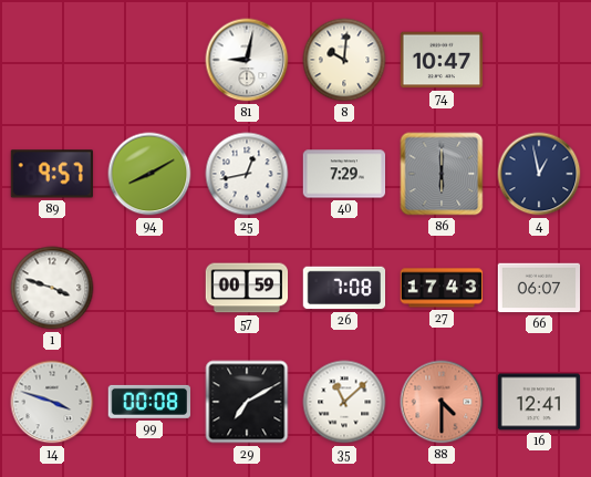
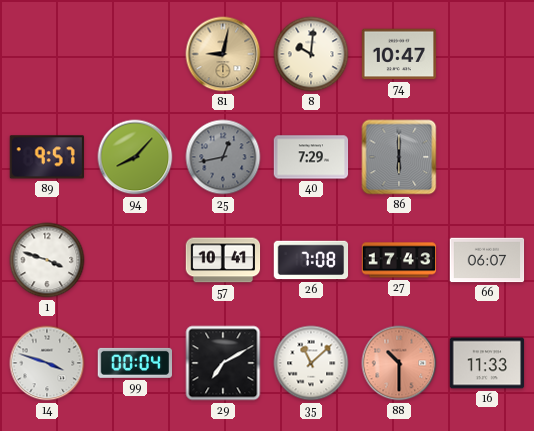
81 dial: white -> champagne
94: 8:10 -> 8:07
25 dial: white -> grey
4: 12:58 -> none
57: 00:59 -> 10:41
99: 00:08 -> 00:04
88: 4:30 -> 10:30
16: 12:41 -> 11:33
